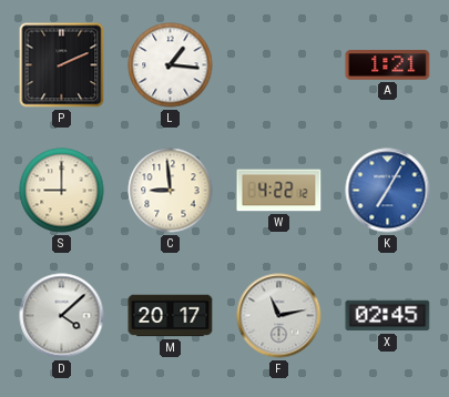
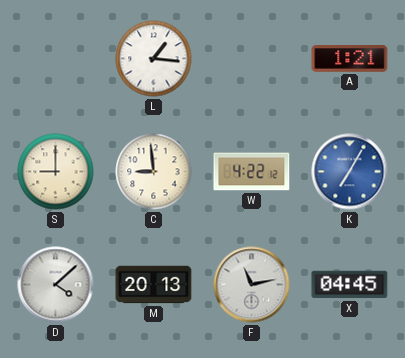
P: 2:11 -> none
M: 20:17 -> 20:13
X: 02:45 -> 04:45
